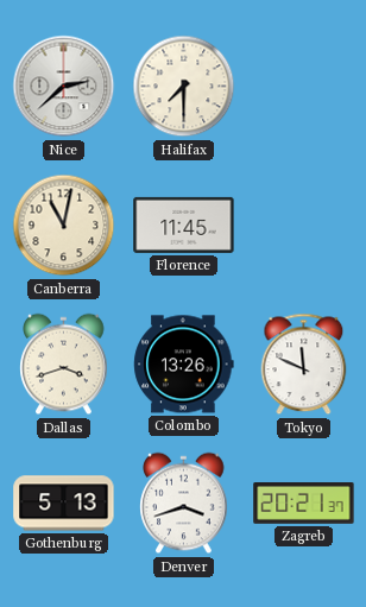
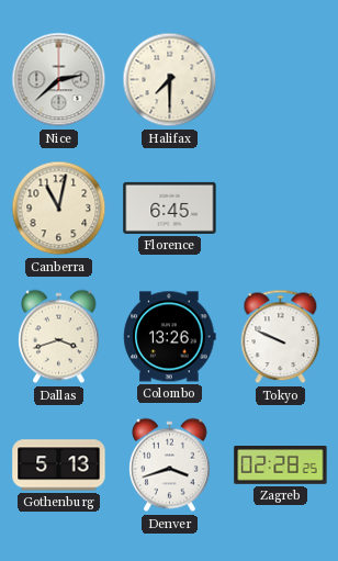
Florence: 11:45 -> 6:45
Tokyo: 11:49 -> 9:49
Zagreb: 20:21 -> 02:28
